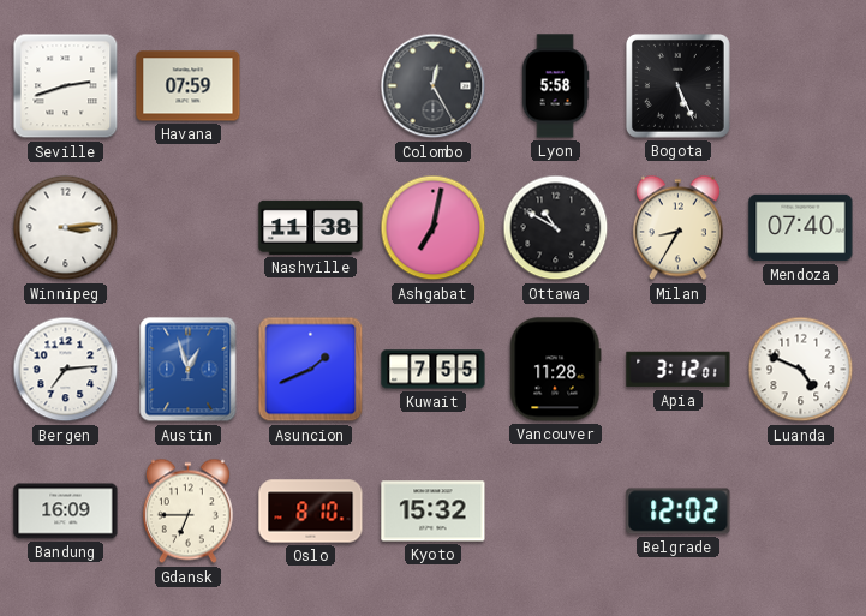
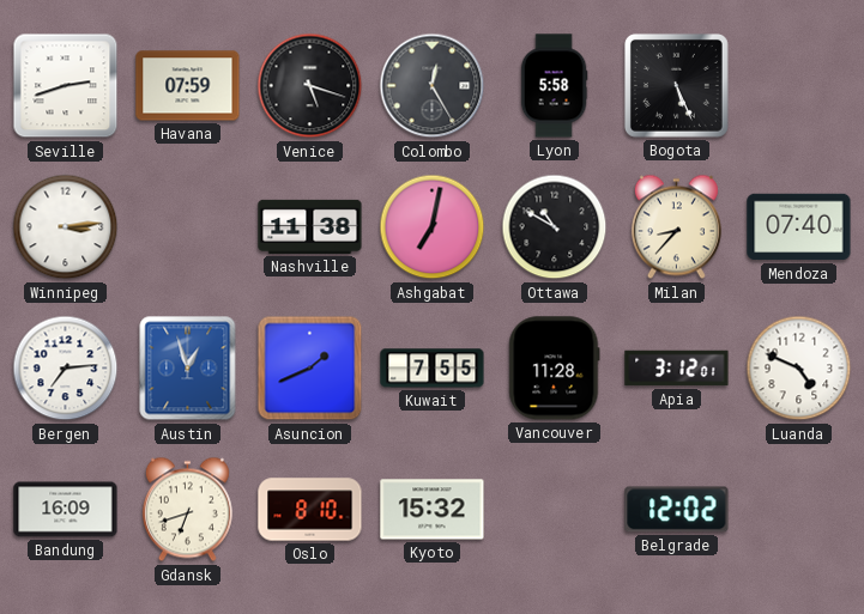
Venice: none -> 5:18
Milan: 8:35 -> 8:37
Gdansk: 6:45 -> 6:42
